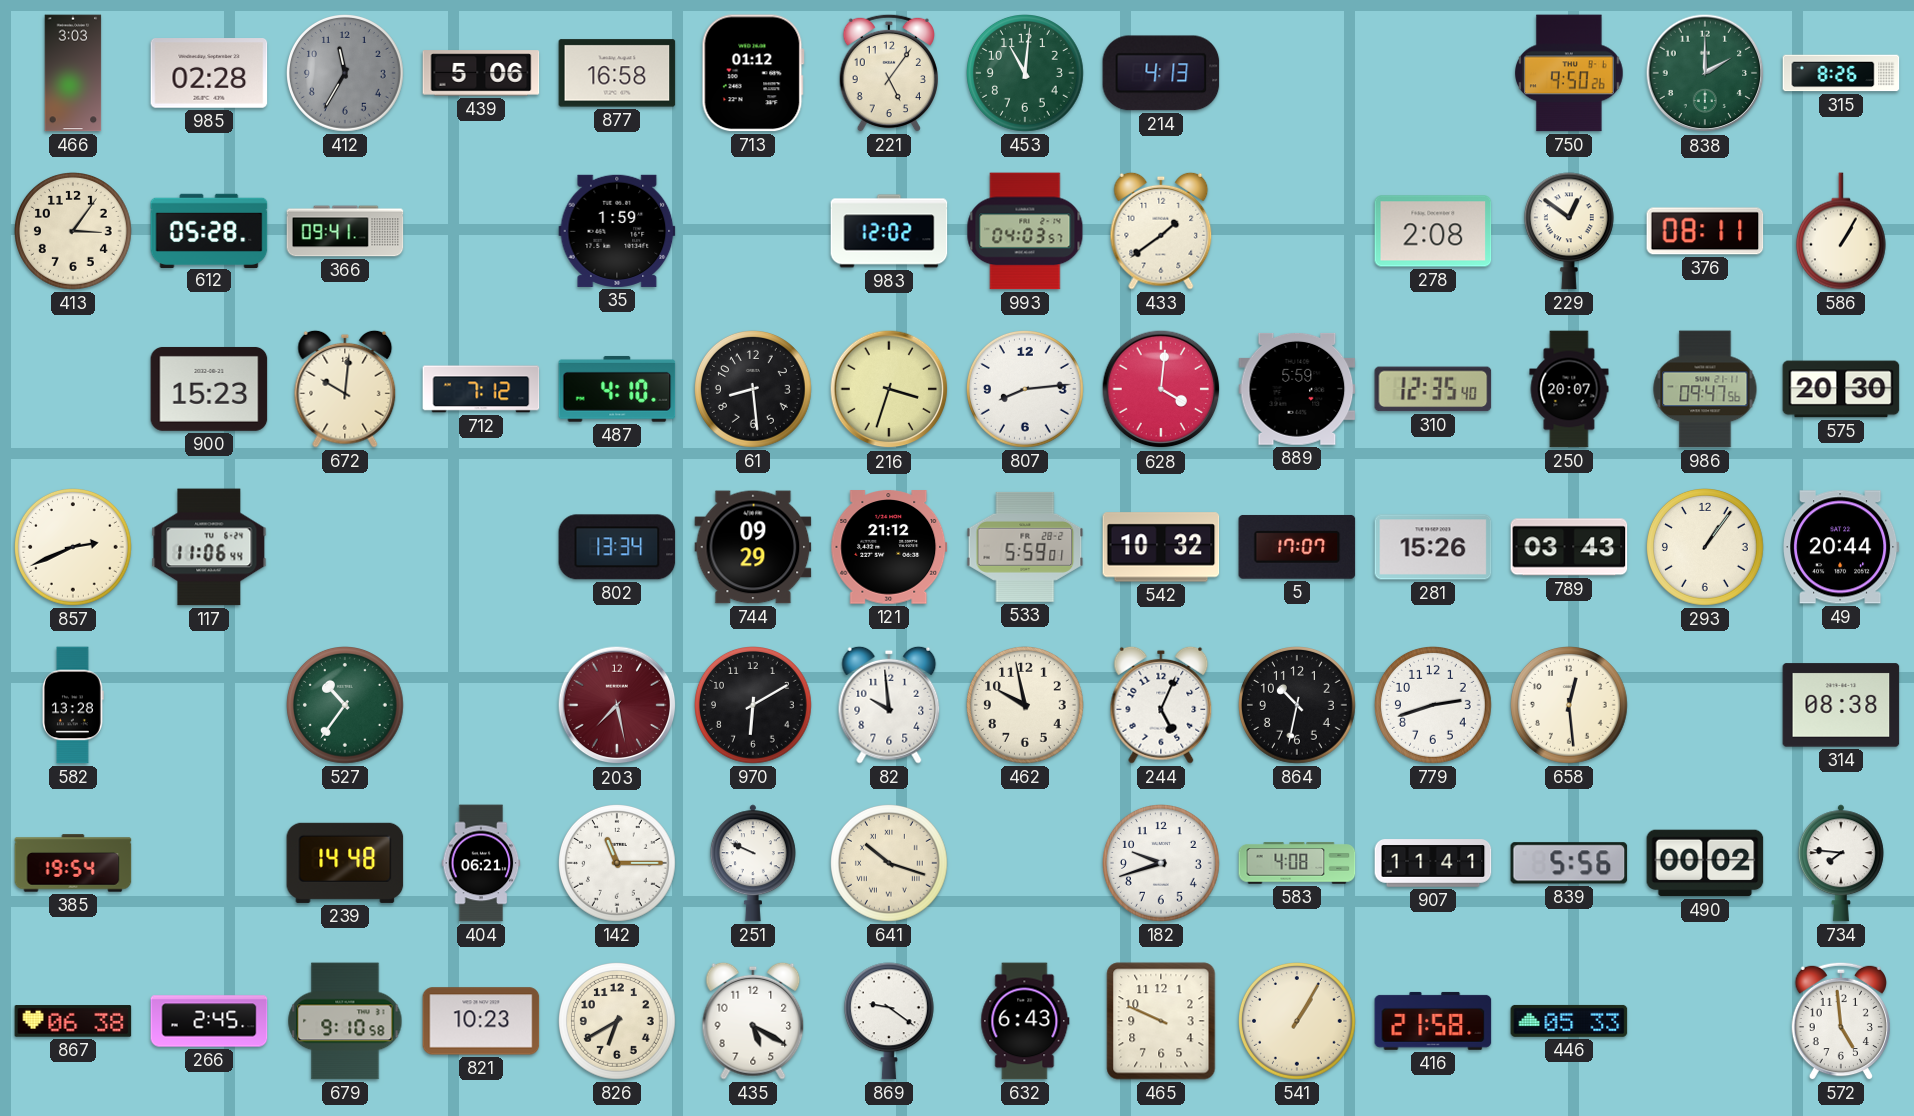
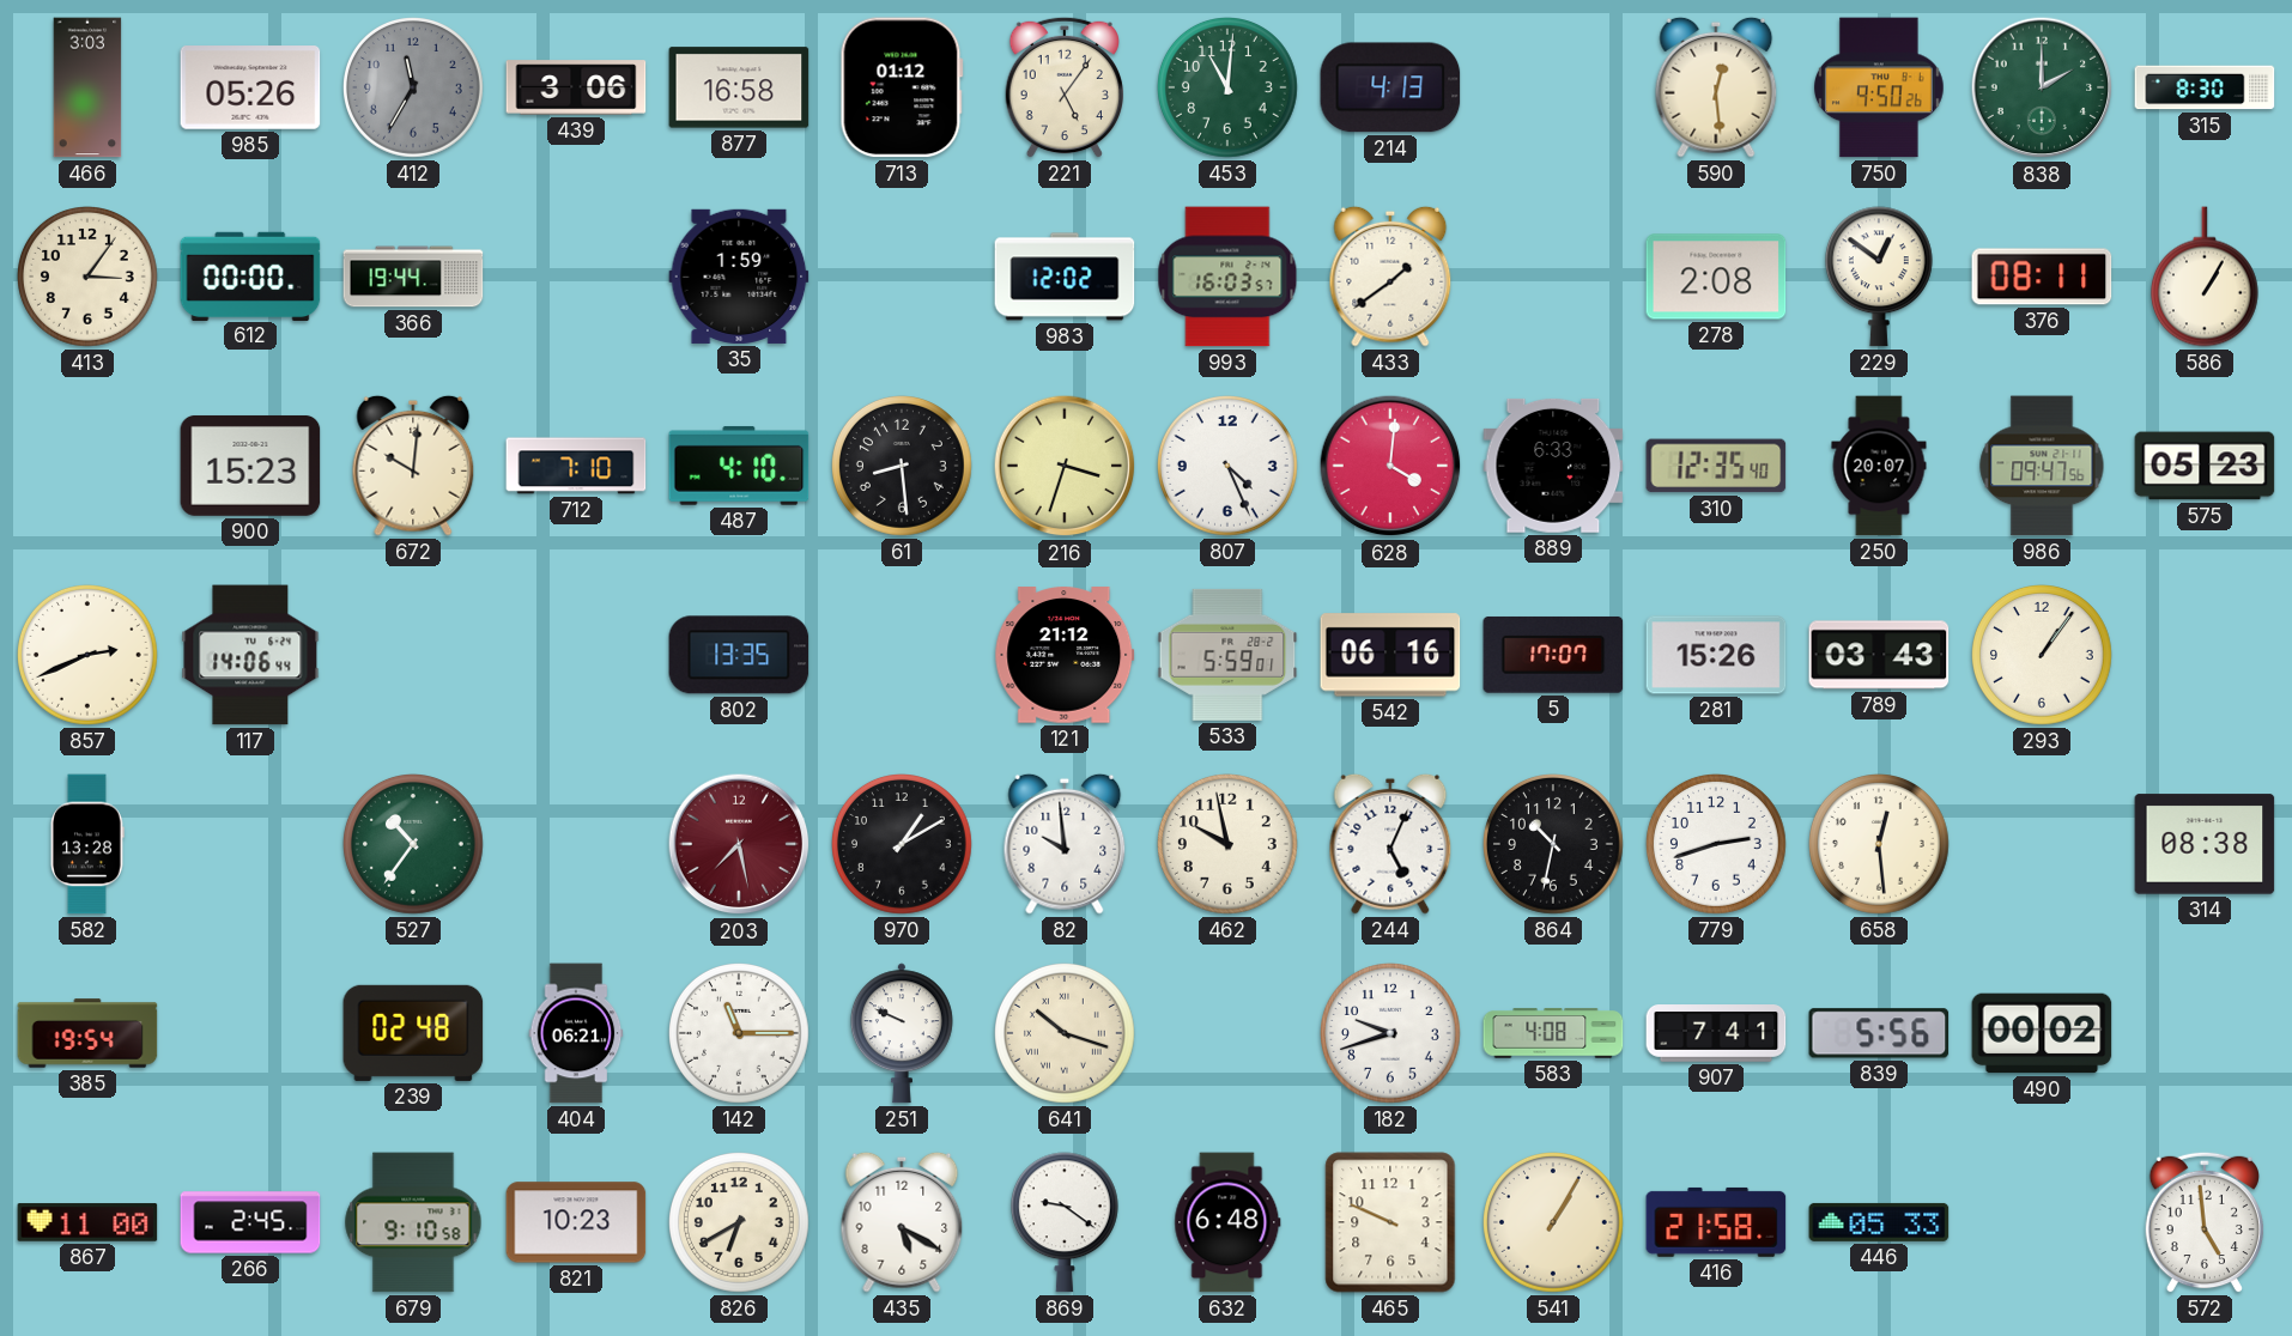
985: 02:28 -> 05:26
439: 5:06 -> 3:06
590: none -> 12:29
315: 8:26 -> 8:30
612: 05:28 -> 00:00
366: 09:41 -> 19:44
993: 04:03 -> 16:03
712: 7:12 -> 7:10
807: 8:14 -> 4:26
889: 5:59 -> 6:33
575: 20:30 -> 05:23
117: 11:06 -> 14:06
802: 13:34 -> 13:35
744: 09:29 -> none
542: 10:32 -> 06:16
49: 20:44 -> none
970: 6:10 -> 1:10
239: 14:48 -> 02:48
907: 11:41 -> 7:41
734: 7:46 -> none
867: 06:38 -> 11:00
632: 6:43 -> 6:48
